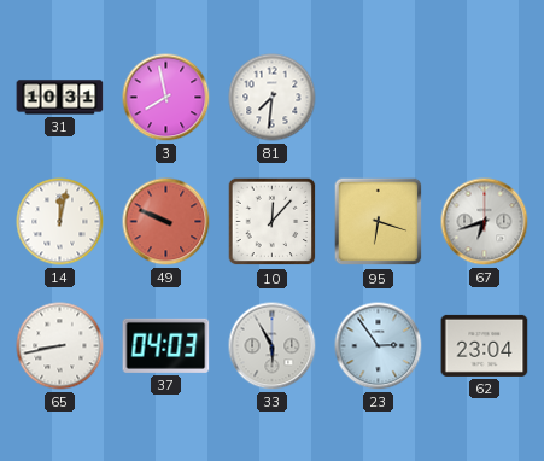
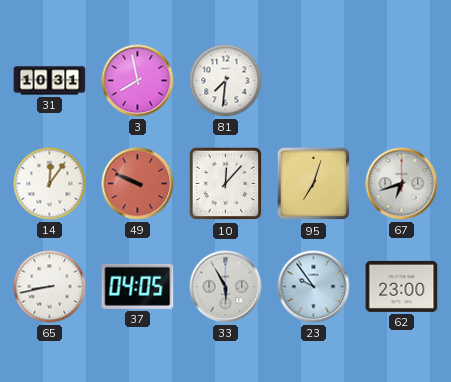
14: 12:02 -> 12:06
95: 6:18 -> 7:03
37: 04:03 -> 04:05
23: 2:54 -> 9:54
62: 23:04 -> 23:00
